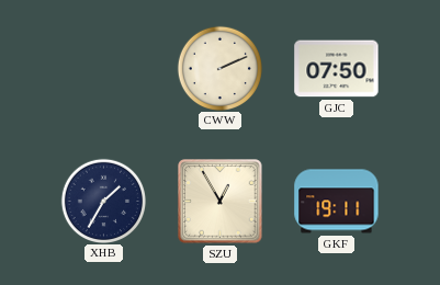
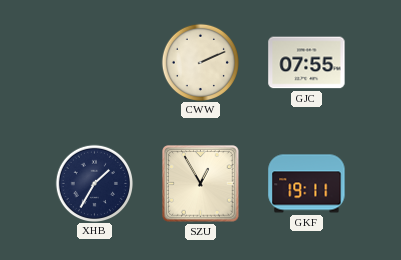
GJC: 07:50 -> 07:55
